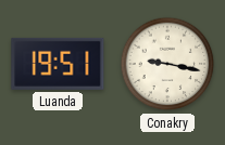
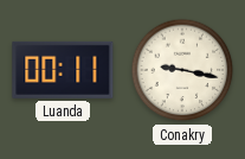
Luanda: 19:51 -> 00:11
